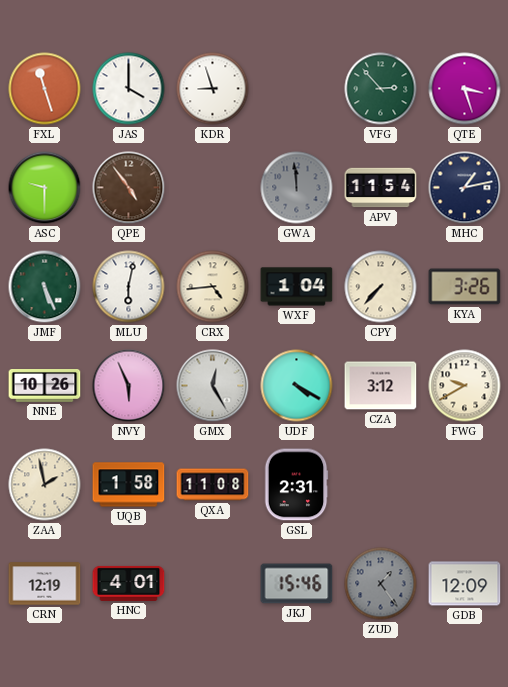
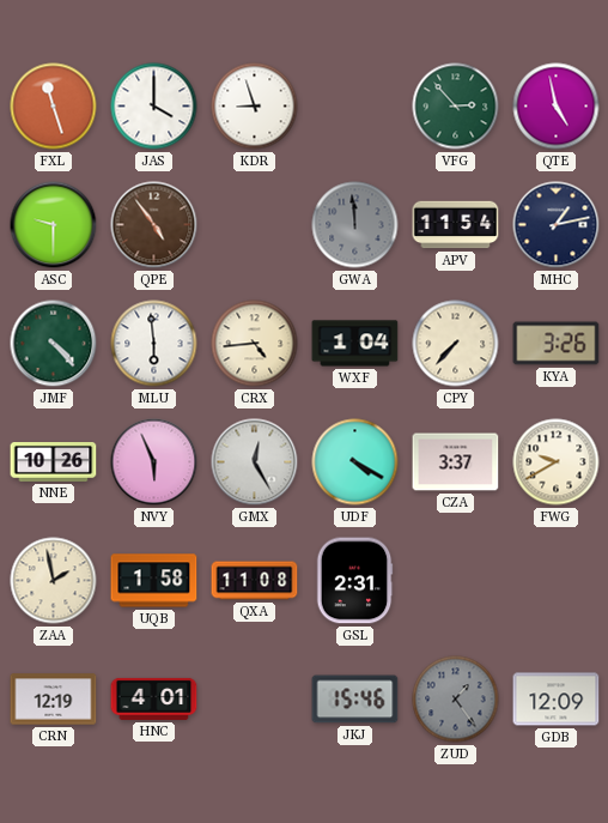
QTE: 3:27 -> 4:58
JMF: 5:26 -> 4:23
MLU: 6:02 -> 5:59
CZA: 3:12 -> 3:37
